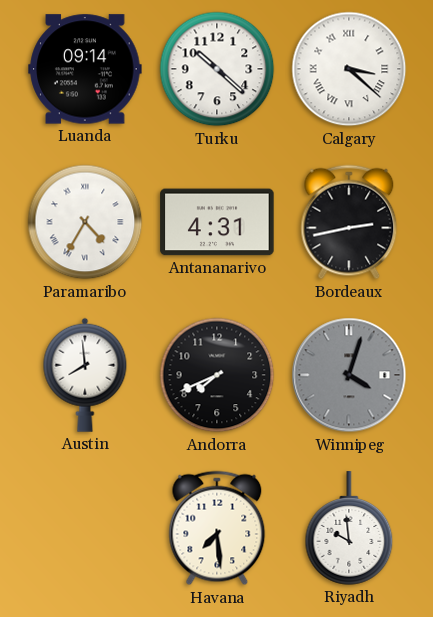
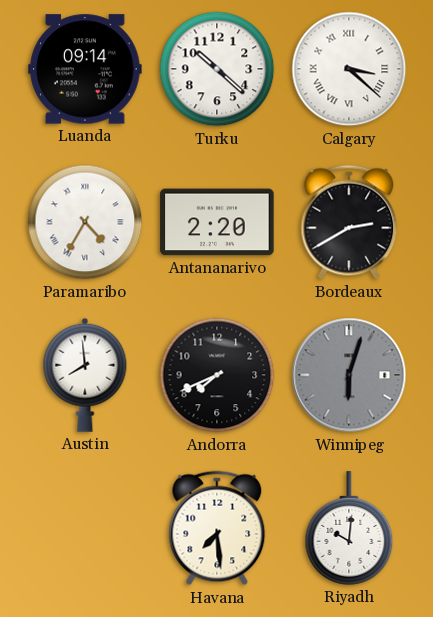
Antananarivo: 4:31 -> 2:20
Bordeaux: 2:43 -> 2:40
Winnipeg: 4:03 -> 6:03
Riyadh: 9:59 -> 10:01
